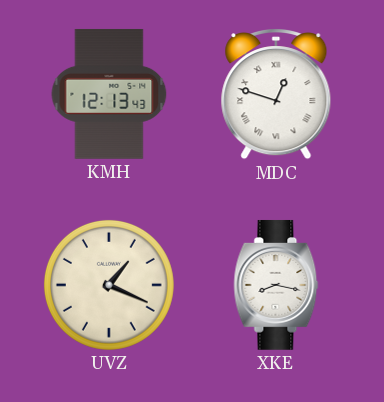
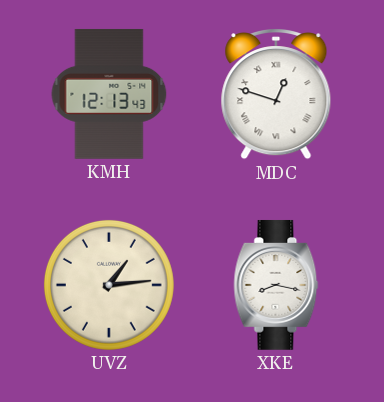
UVZ: 1:19 -> 1:14
